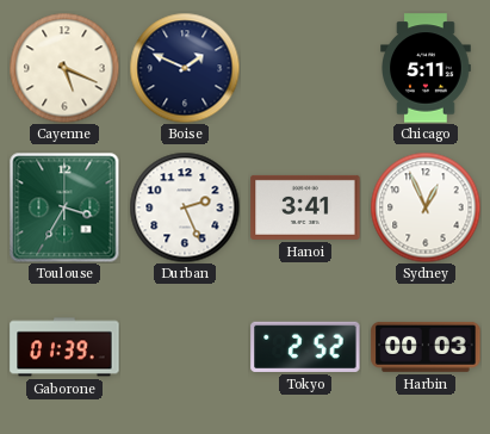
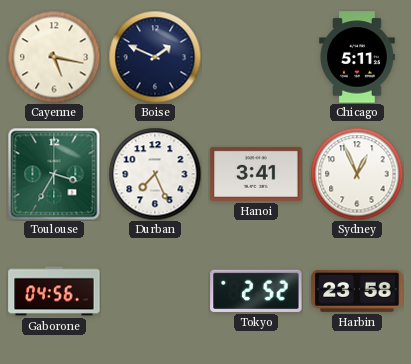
Cayenne: 5:19 -> 5:17
Durban: 2:26 -> 7:26
Gaborone: 01:39 -> 04:56
Harbin: 00:03 -> 23:58
